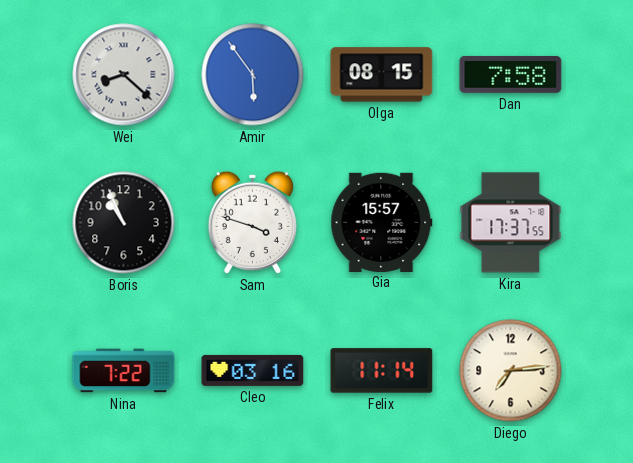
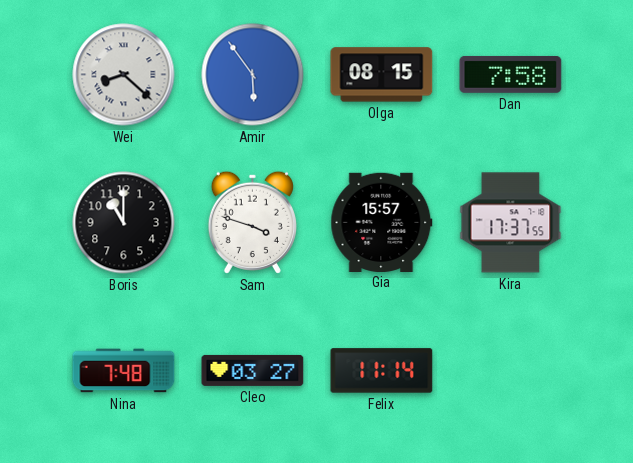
Boris: 10:56 -> 11:00
Nina: 7:22 -> 7:48
Cleo: 03:16 -> 03:27
Diego: 7:14 -> none
